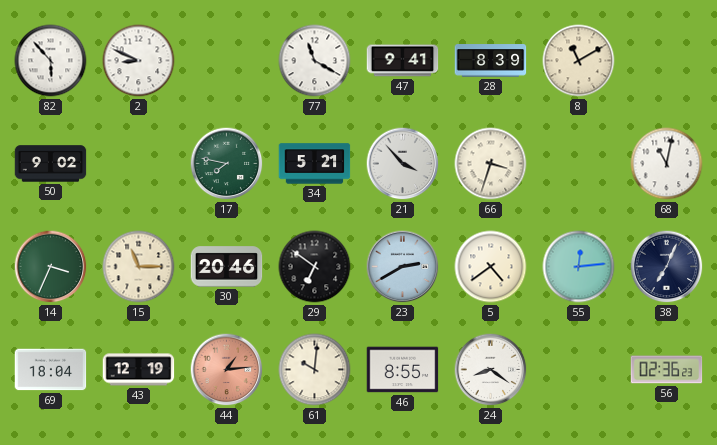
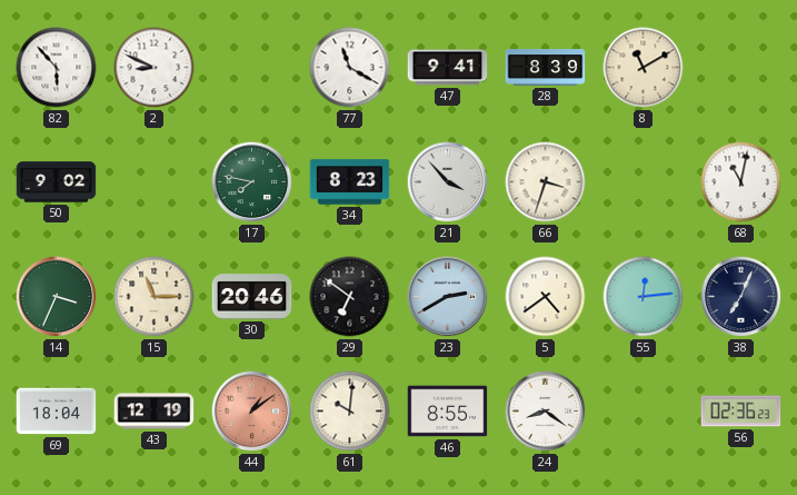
34: 5:21 -> 8:23
44: 1:14 -> 1:09
